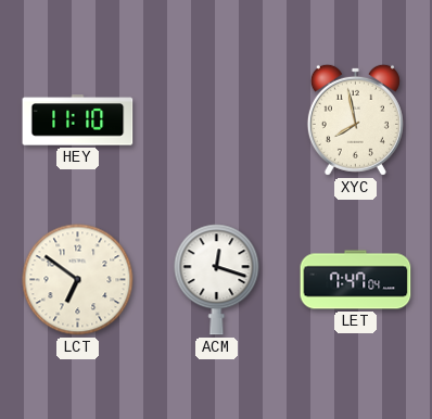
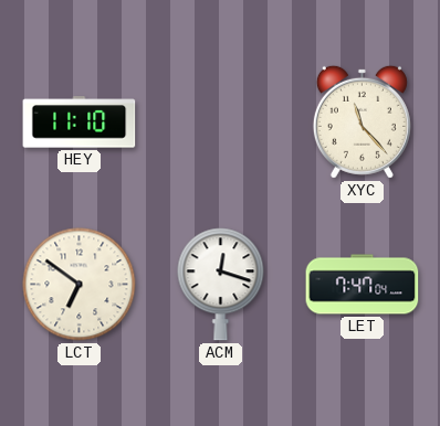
XYC: 7:58 -> 11:23
